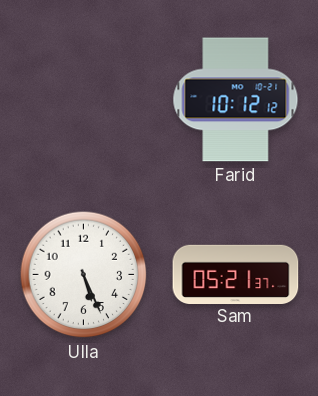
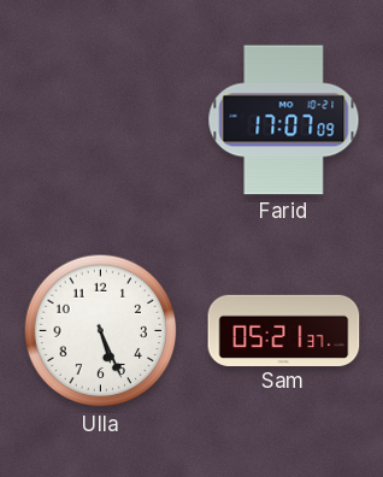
Farid: 10:12 -> 17:07
